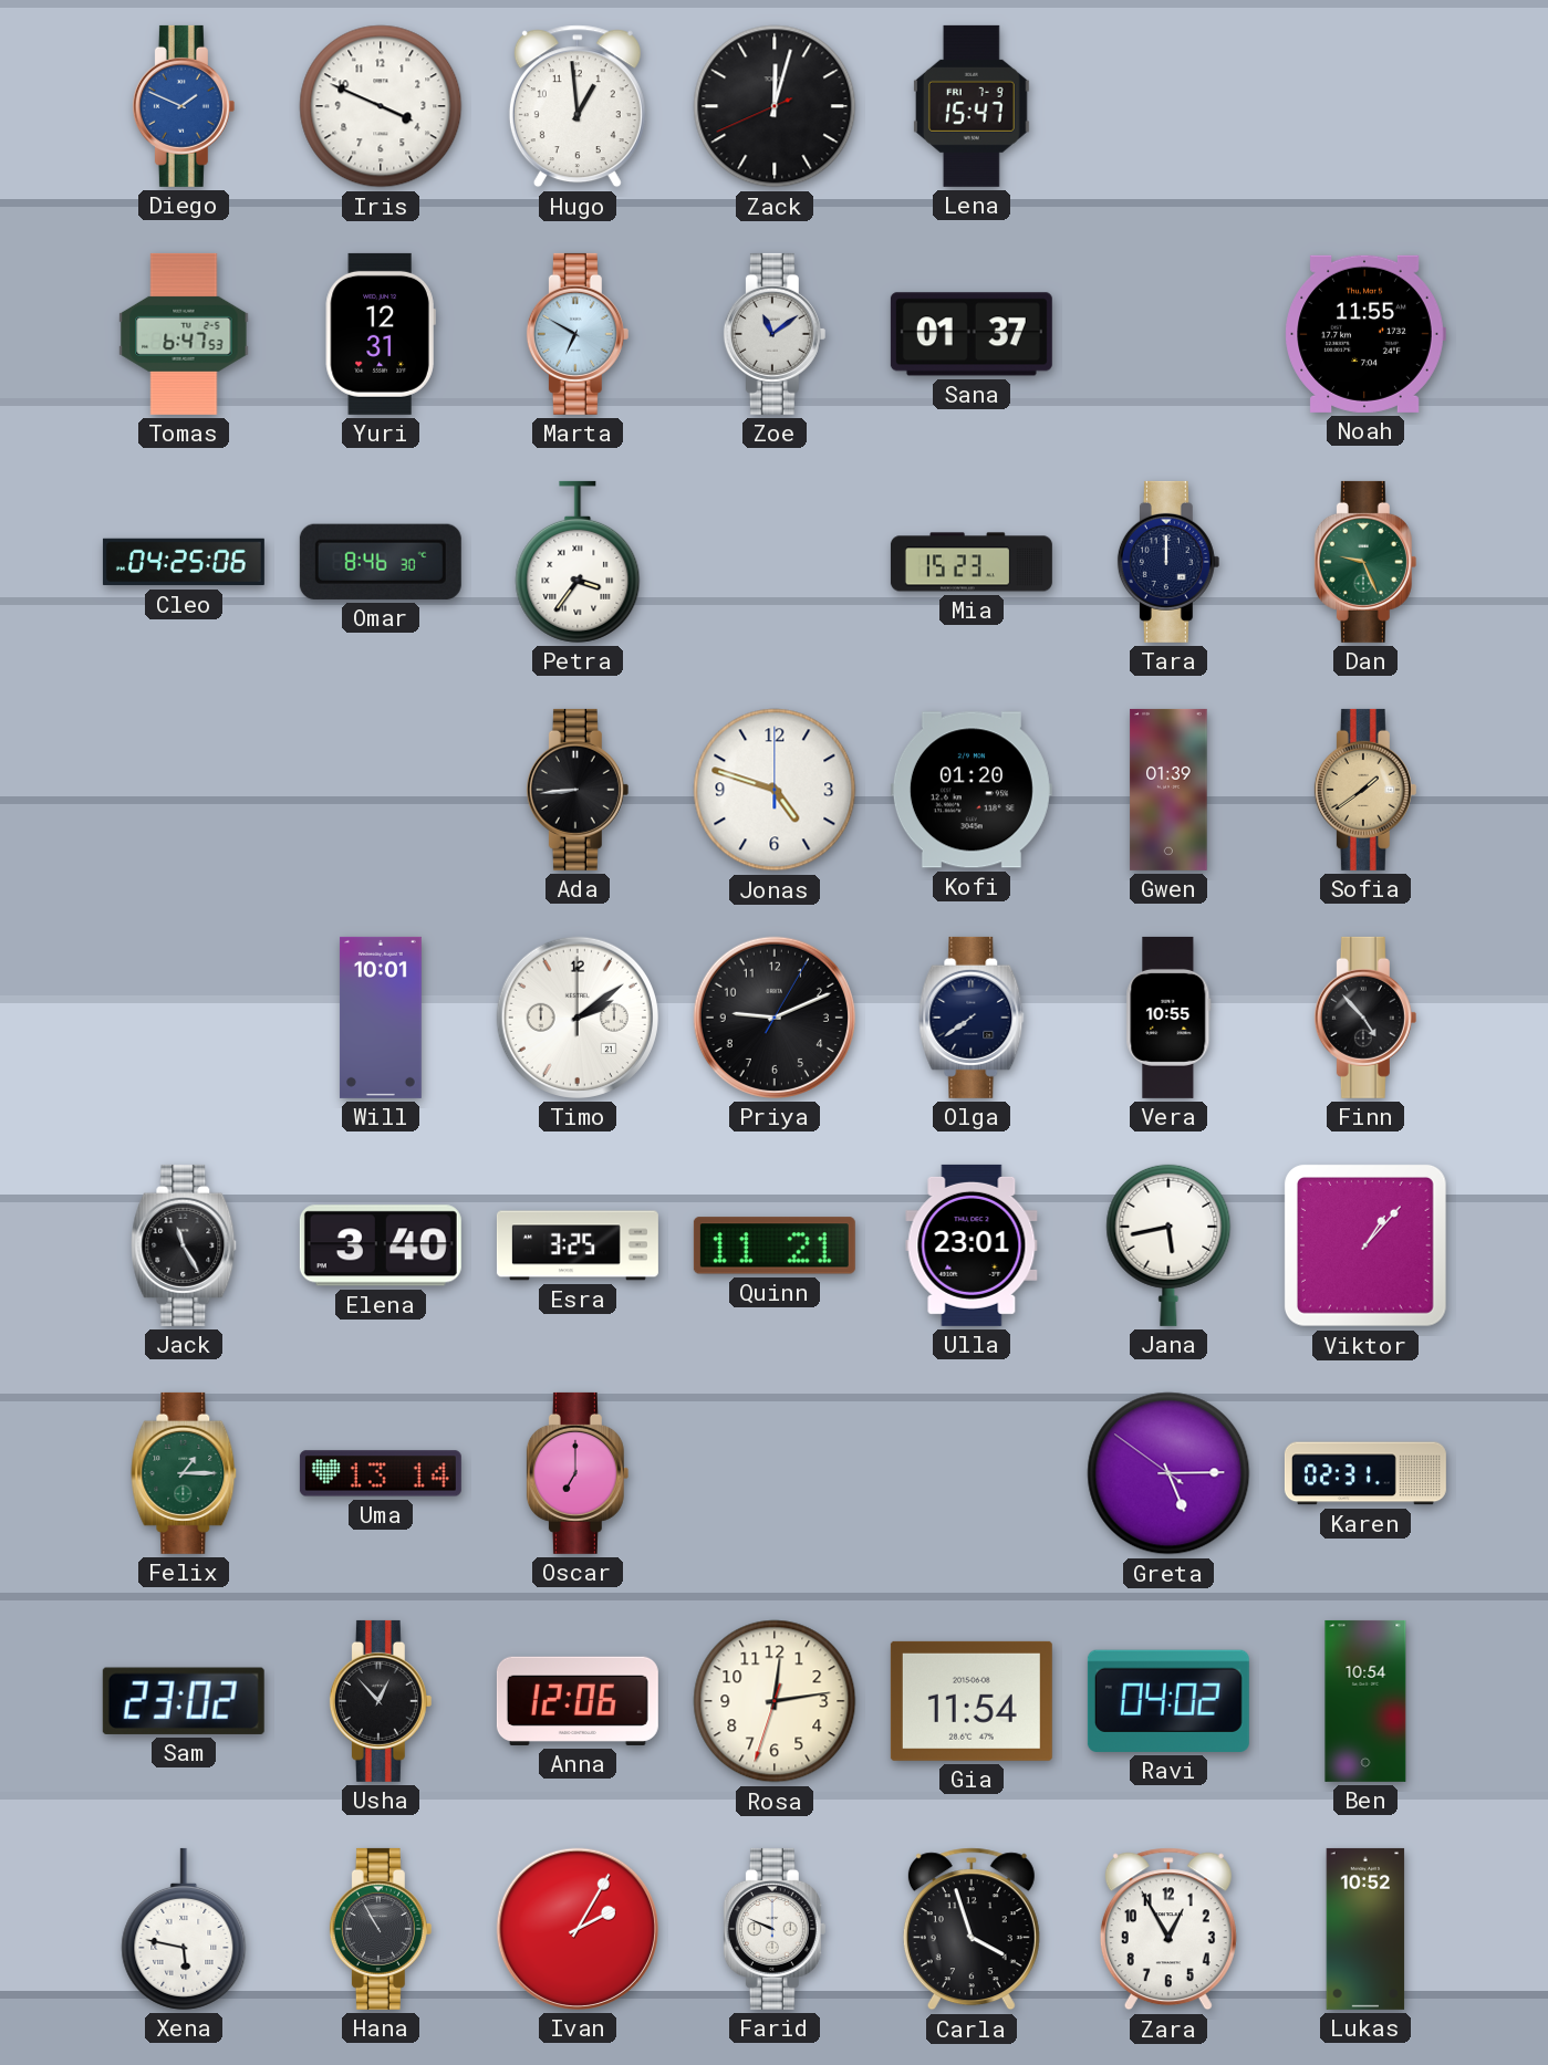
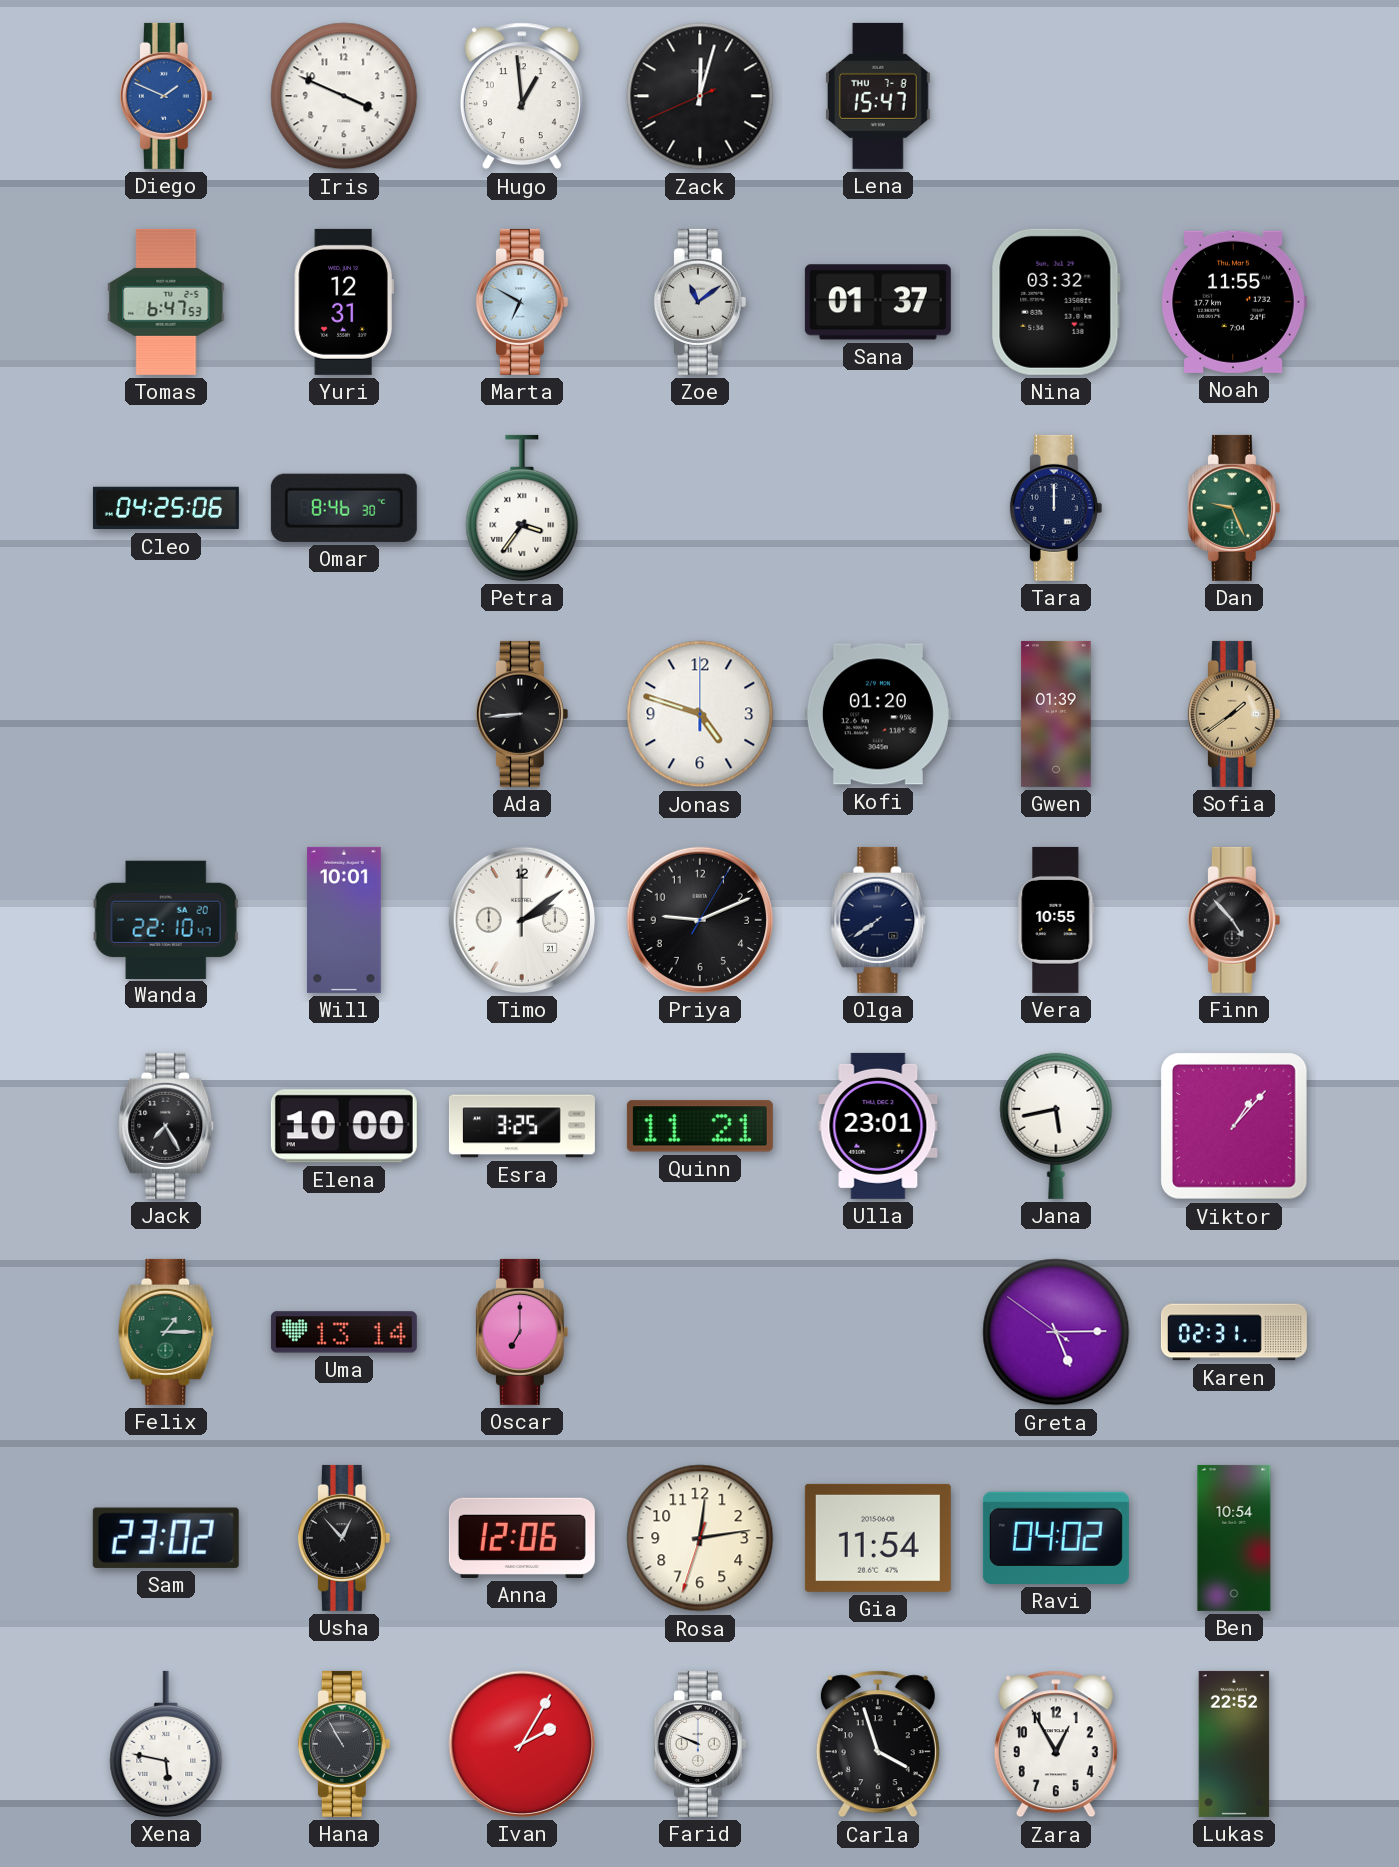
Lena date: FRI 7-9 -> THU 7-8
Nina: none -> 03:32
Mia: 15:23 -> none
Wanda: none -> 22:10
Jack: 11:25 -> 7:25
Elena: 3:40 -> 10:00
Lukas: 10:52 -> 22:52
